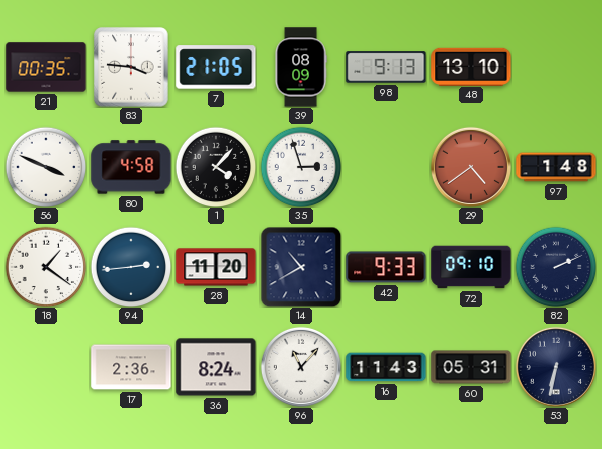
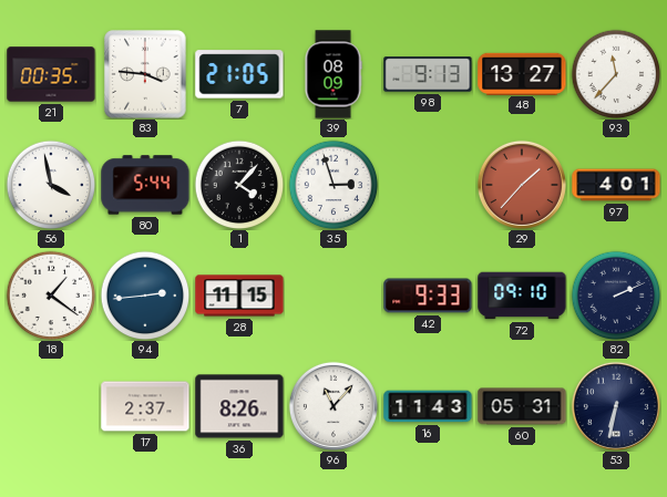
48: 13:10 -> 13:27
93: none -> 11:37
56: 3:49 -> 3:58
80: 4:58 -> 5:44
29: 4:39 -> 1:37
97: 1:48 -> 4:01
28: 11:20 -> 11:15
14: 10:40 -> none
17: 2:36 -> 2:37
36: 8:24 -> 8:26
